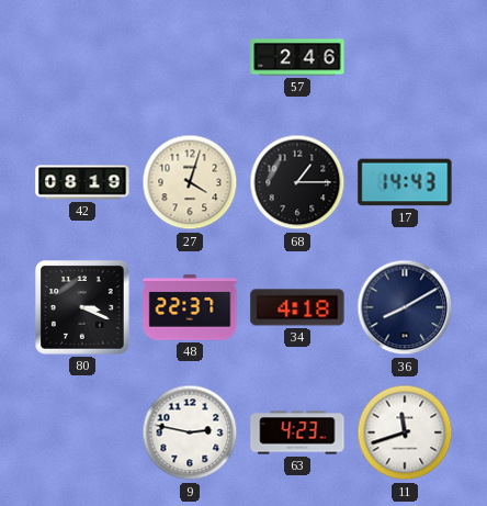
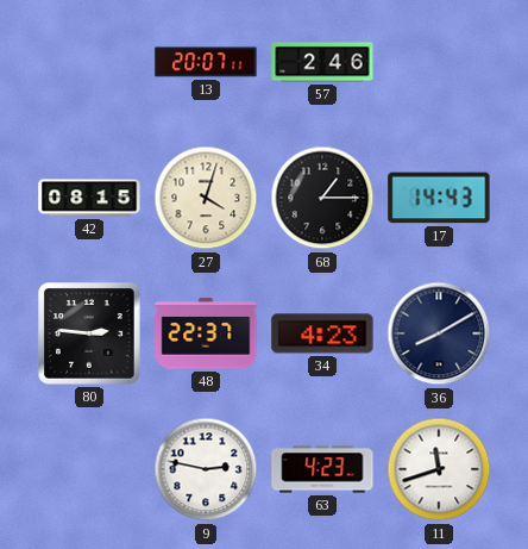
13: none -> 20:07
42: 08:19 -> 08:15
80: 3:19 -> 2:46
34: 4:18 -> 4:23
